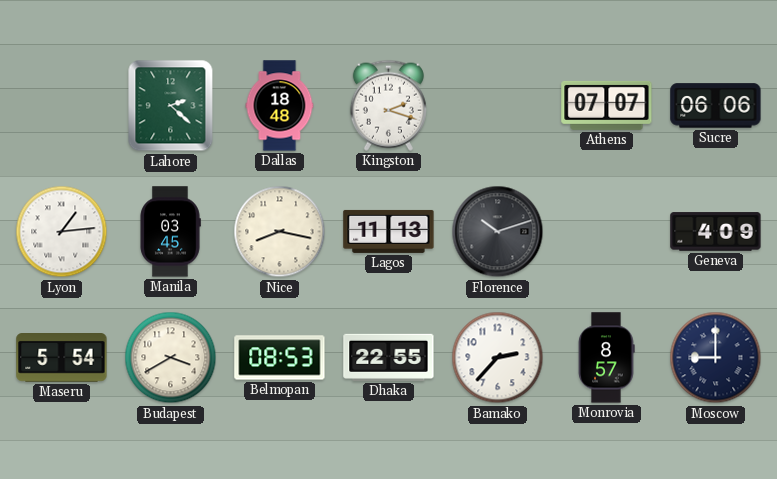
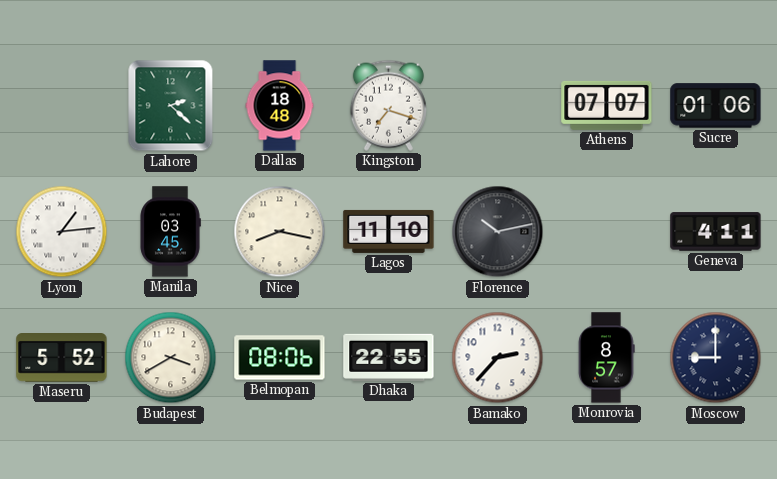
Kingston: 2:18 -> 7:18
Sucre: 06:06 -> 01:06
Lagos: 11:13 -> 11:10
Florence: 10:12 -> 10:13
Geneva: 4:09 -> 4:11
Maseru: 5:54 -> 5:52
Belmopan: 08:53 -> 08:06
